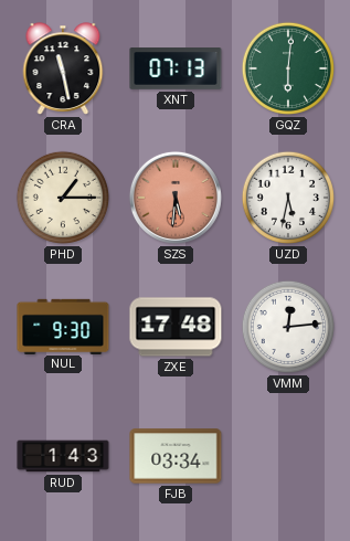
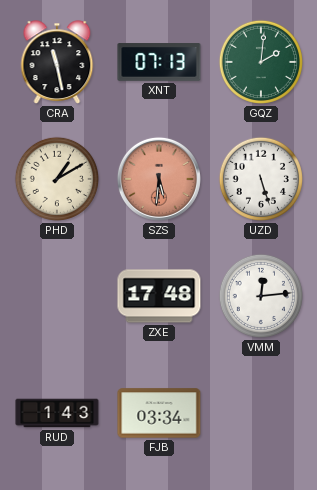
GQZ: 6:01 -> 2:01
PHD: 1:15 -> 1:10
UZD: 5:32 -> 5:27
NUL: 9:30 -> none
